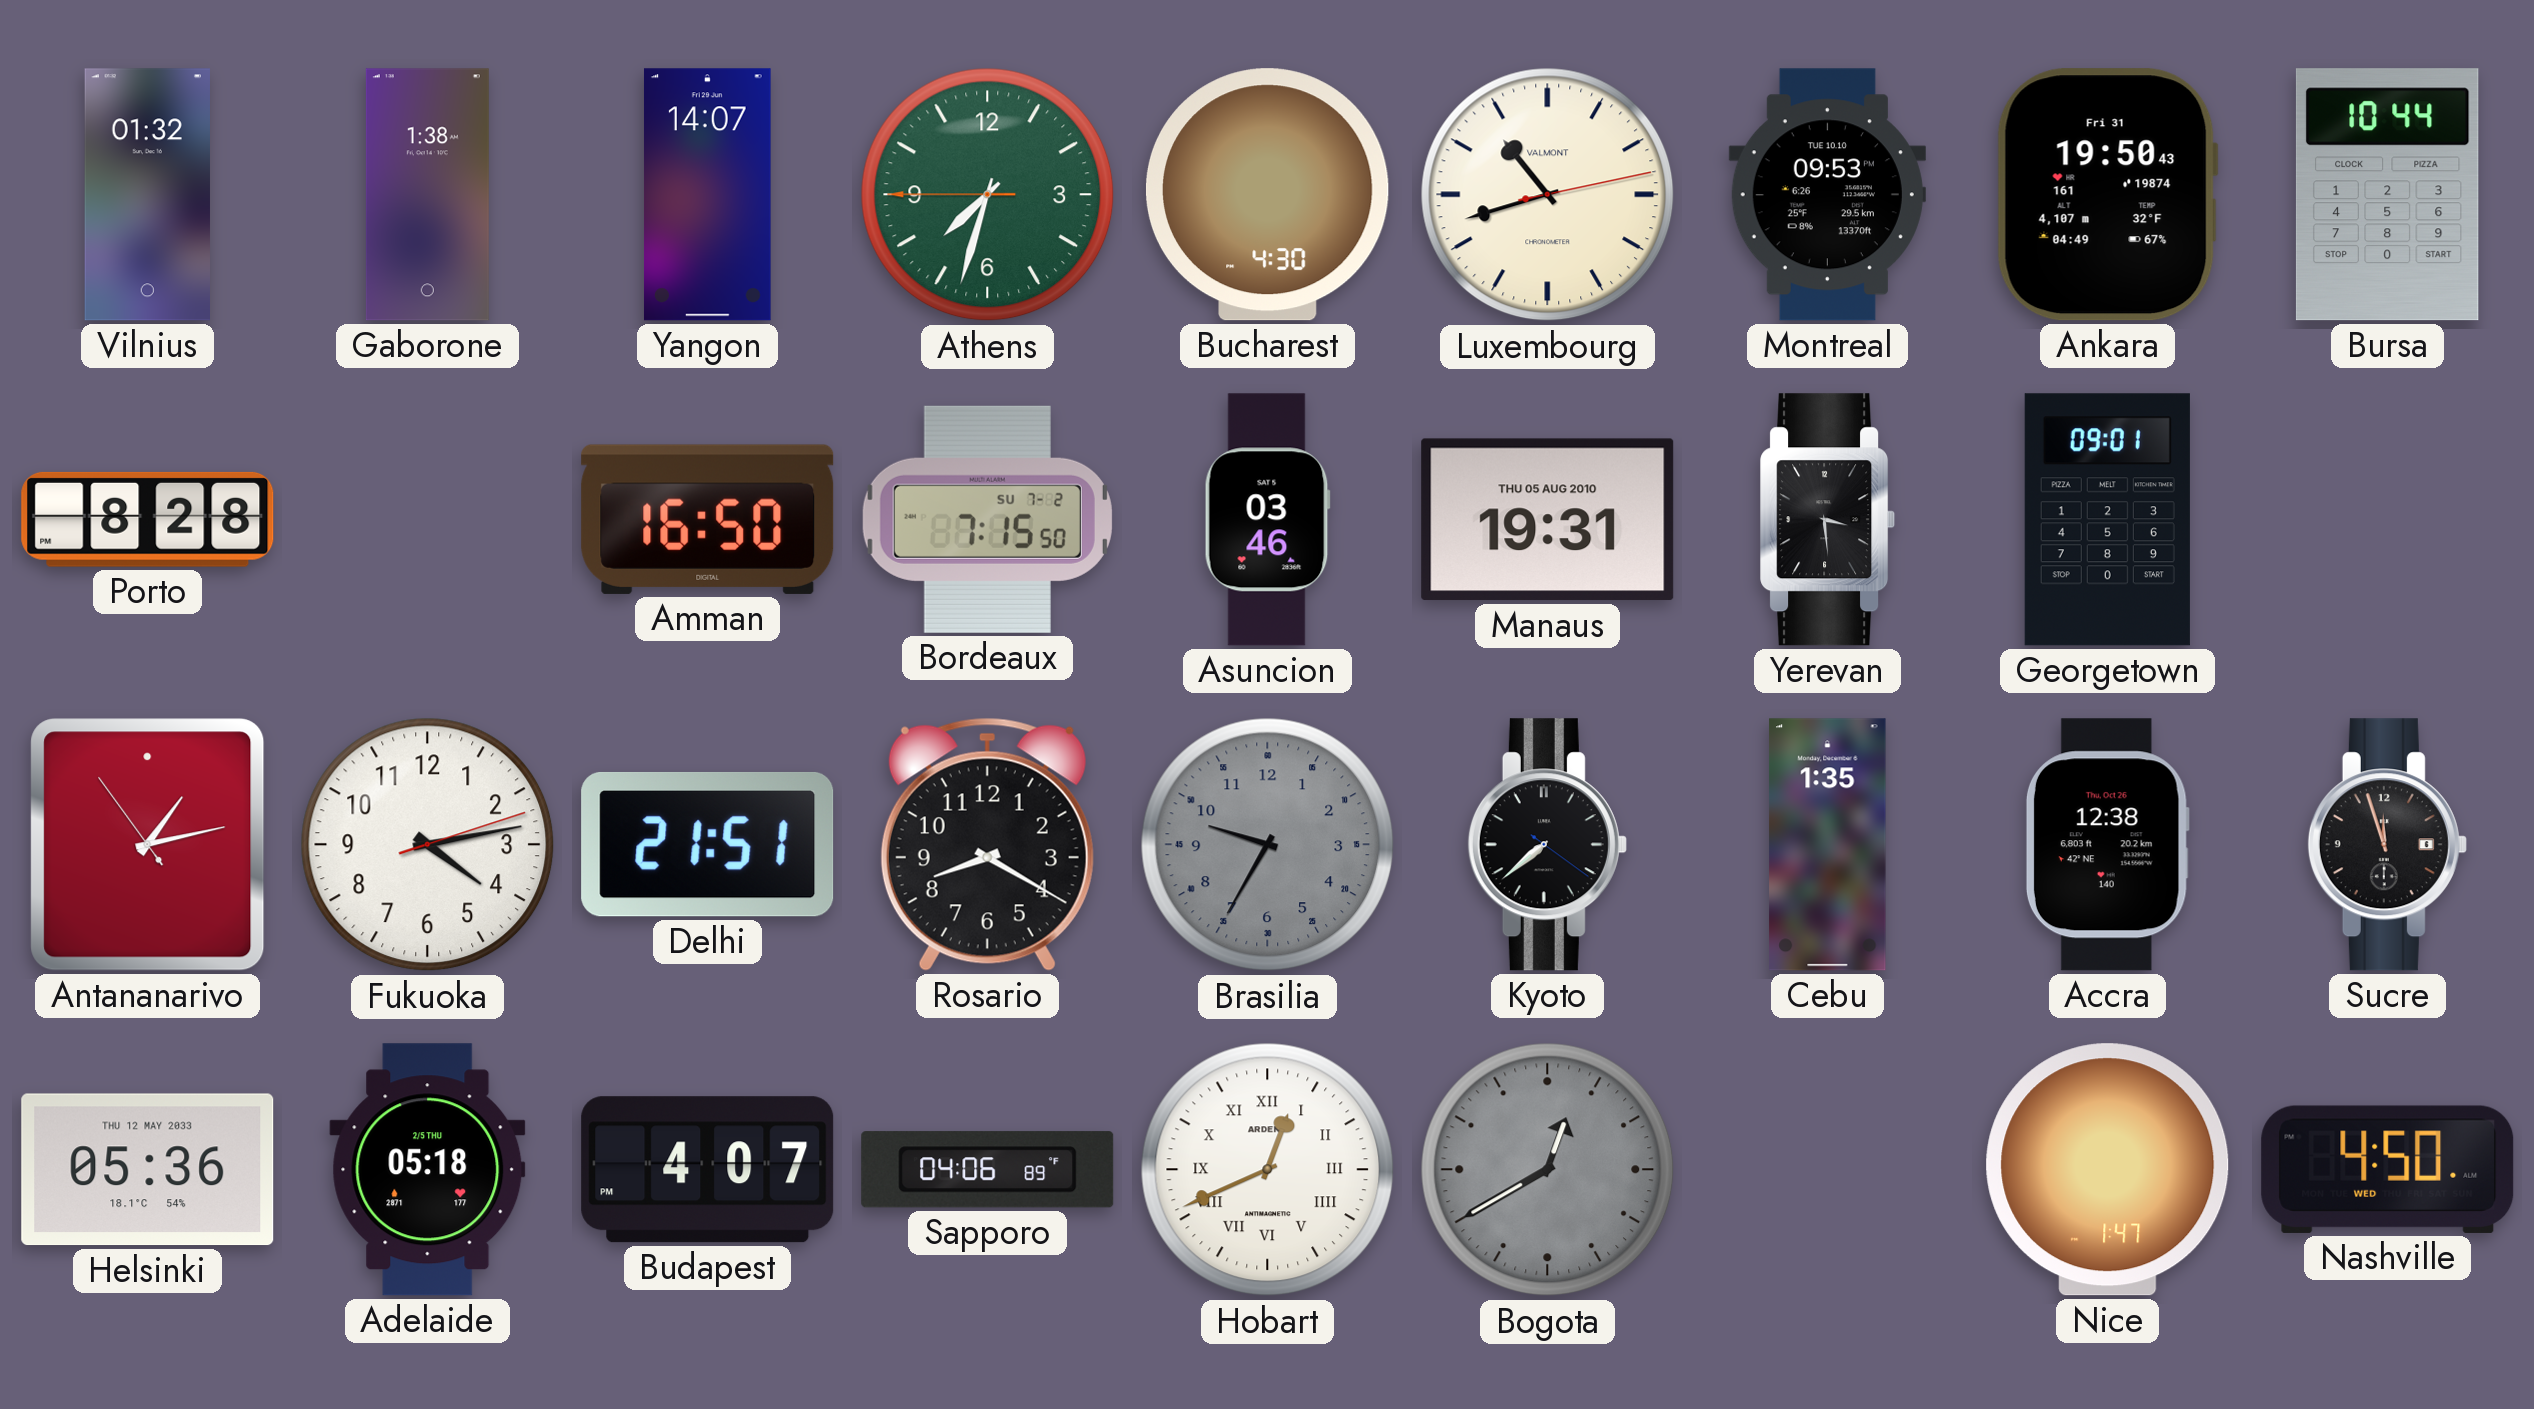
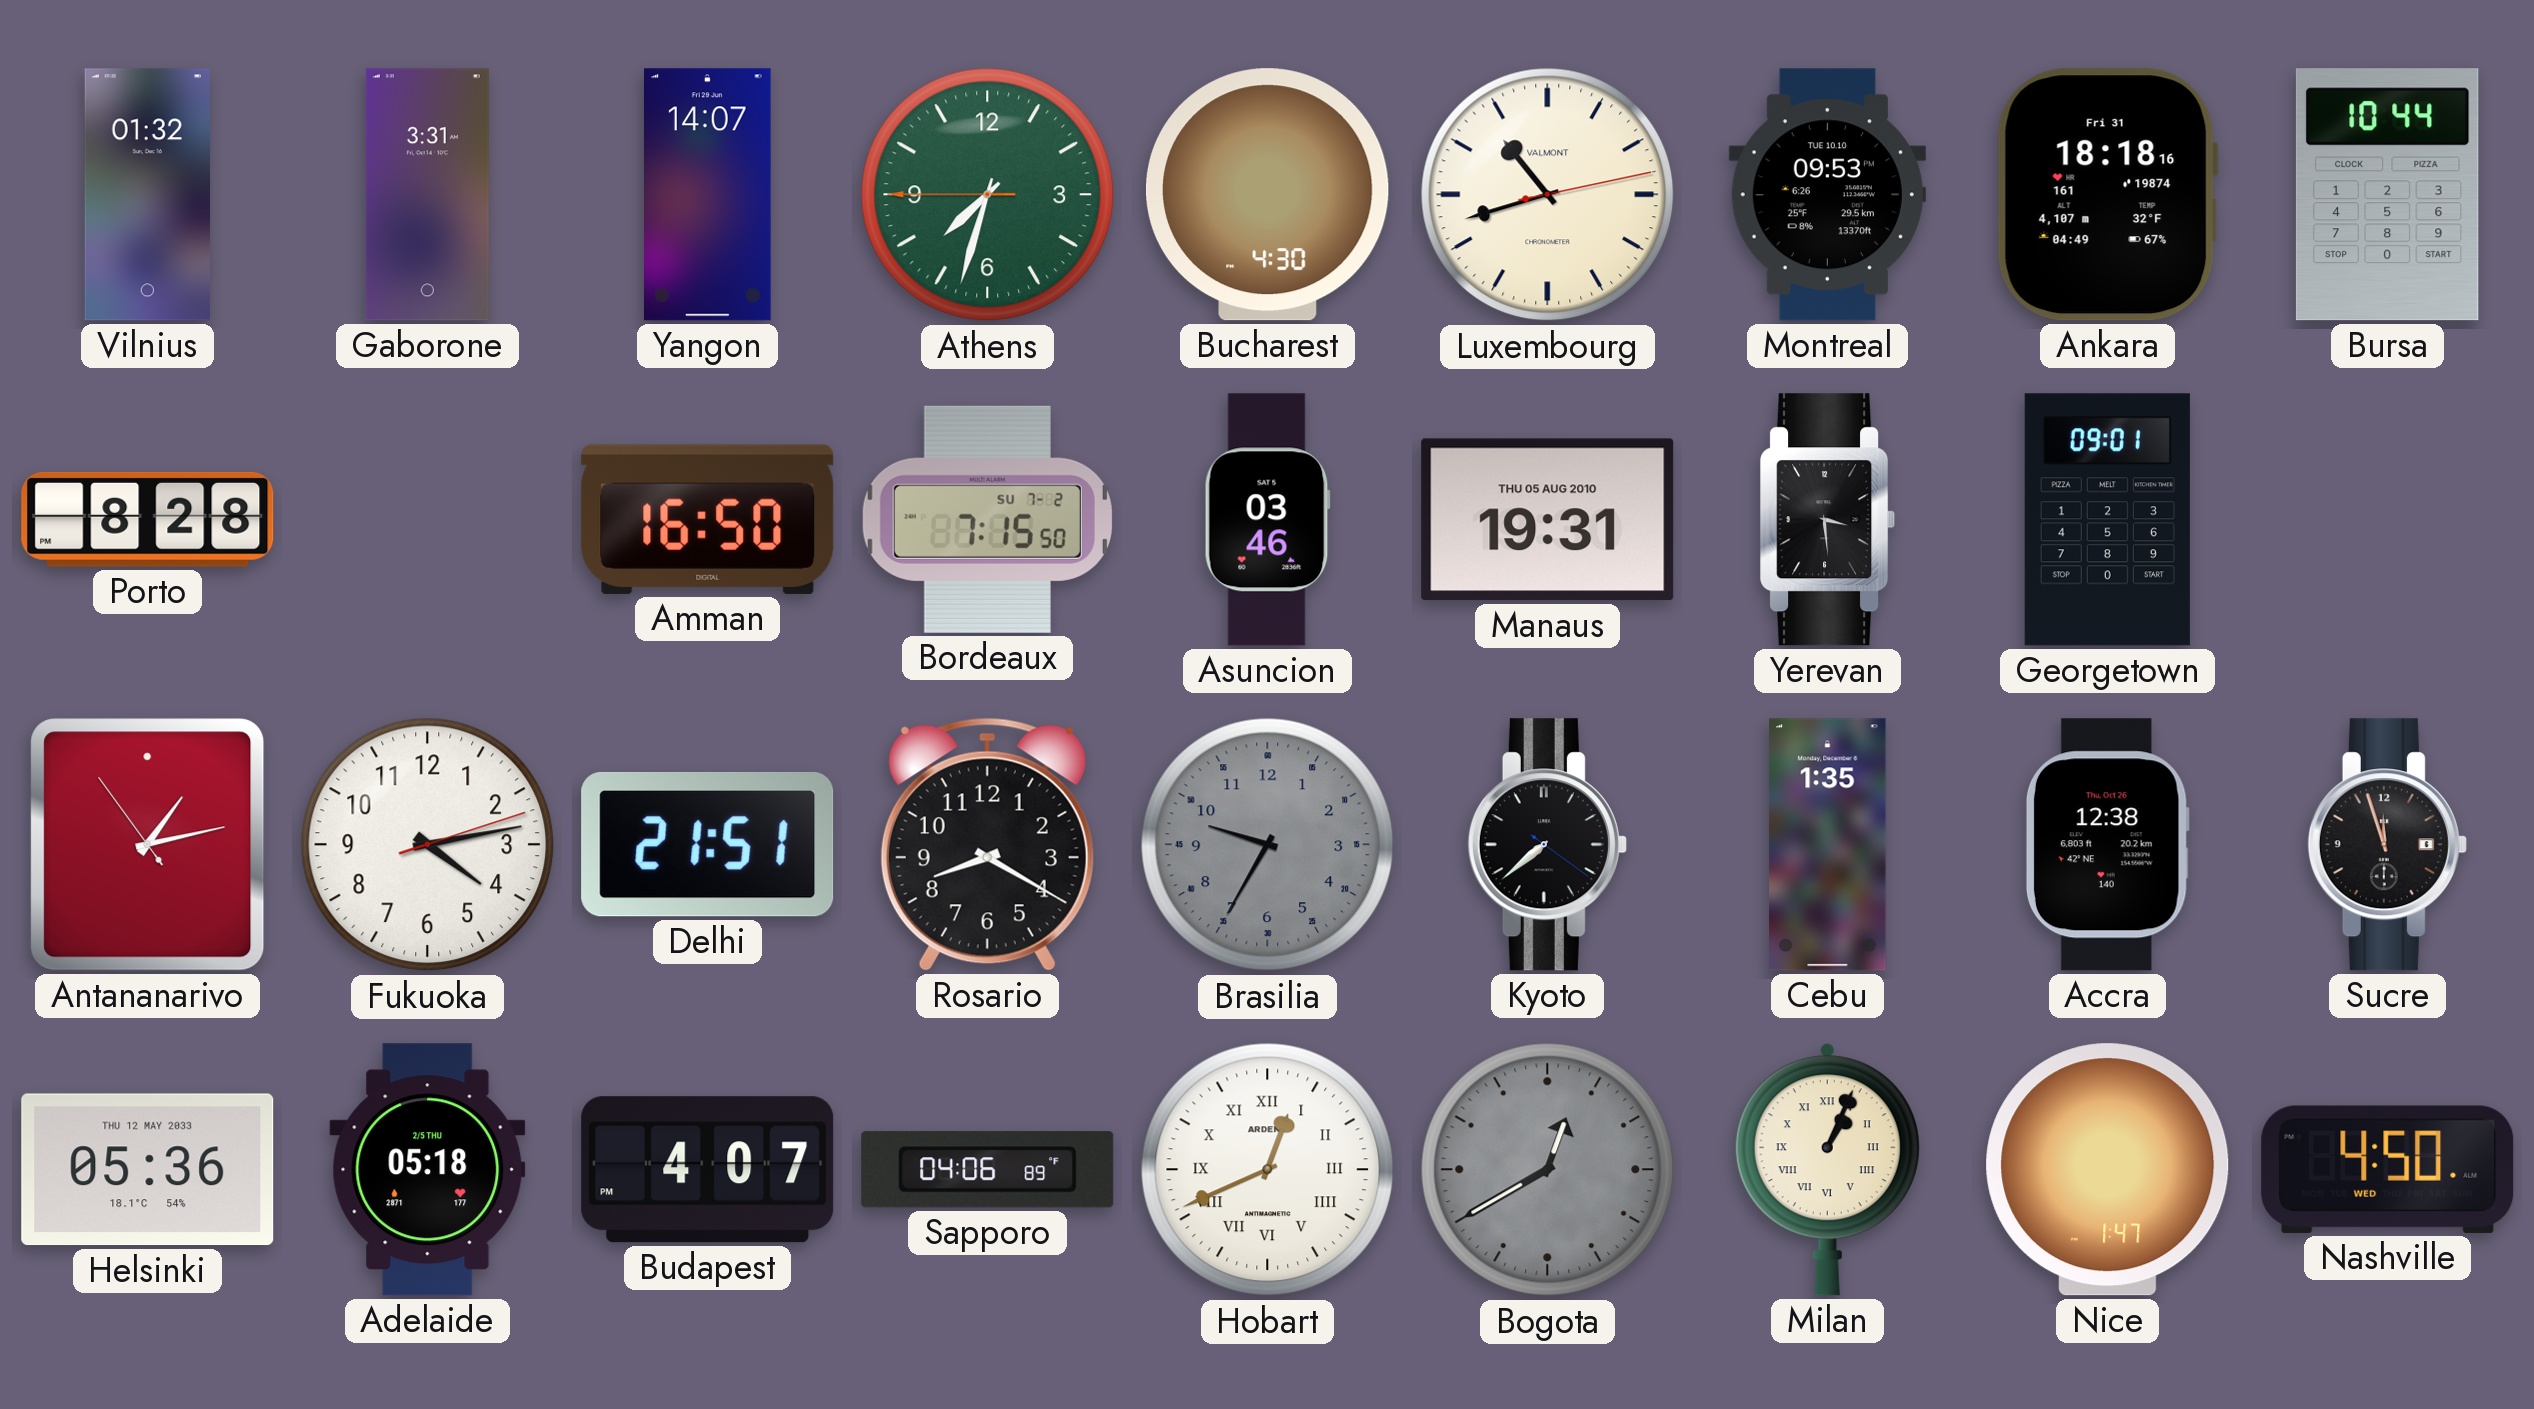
Gaborone: 1:38 -> 3:31
Ankara: 19:50 -> 18:18
Milan: none -> 1:04
